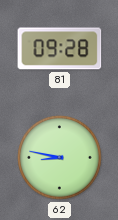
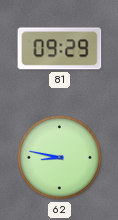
81: 09:28 -> 09:29
